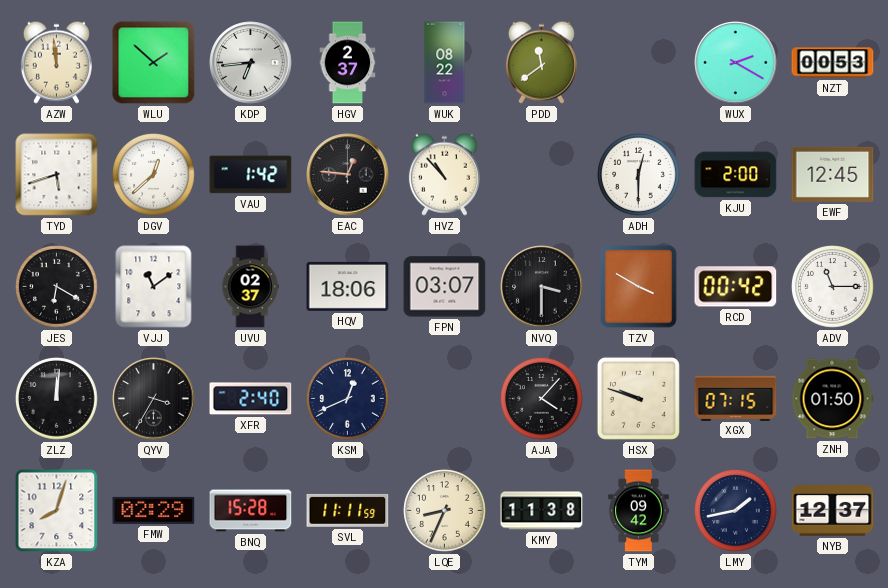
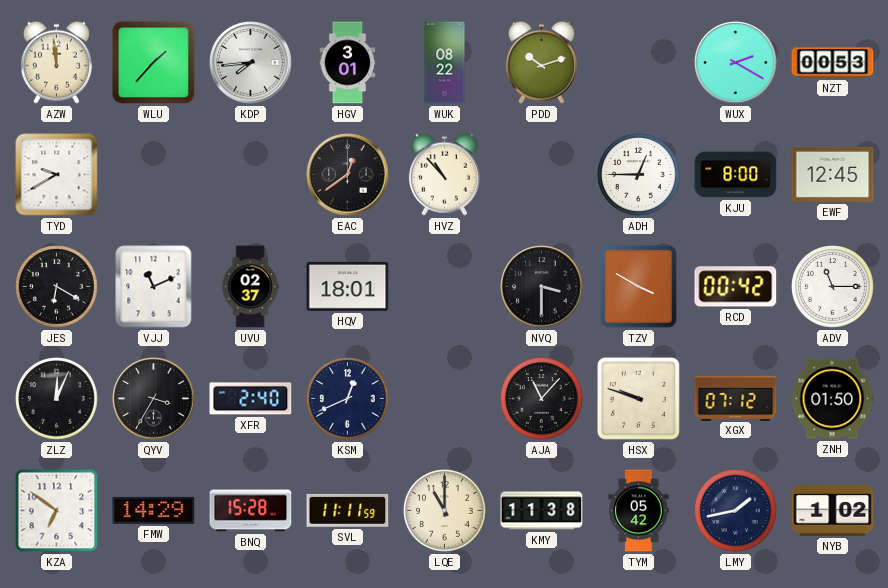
WLU: 1:52 -> 1:37
KDP: 6:44 -> 7:44
HGV: 2:37 -> 3:01
PDD: 11:39 -> 10:12
TYD: 5:42 -> 9:40
DGV: 12:38 -> none
VAU: 1:42 -> none
EAC: 12:46 -> 12:39
ADH: 12:30 -> 12:45
KJU: 2:00 -> 8:00
VJJ: 11:09 -> 11:11
HQV: 18:06 -> 18:01
FPN: 03:07 -> none
ZLZ: 12:01 -> 12:04
AJA: 4:07 -> 11:07
XGX: 07:15 -> 07:12
KZA: 8:03 -> 6:51
FMW: 02:29 -> 14:29
LQE: 8:34 -> 11:00
TYM: 09:42 -> 05:42
NYB: 12:37 -> 1:02
